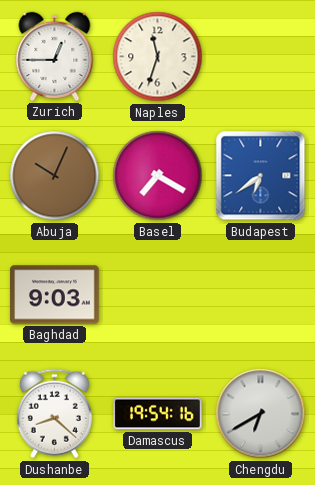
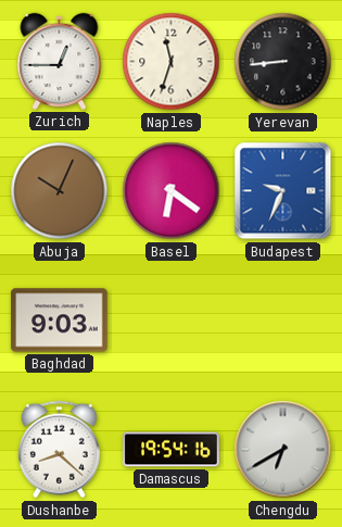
Yerevan: none -> 8:44
Basel: 7:20 -> 6:21
Budapest: 6:39 -> 9:34
